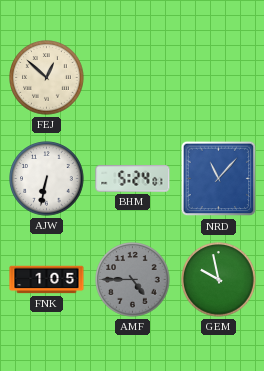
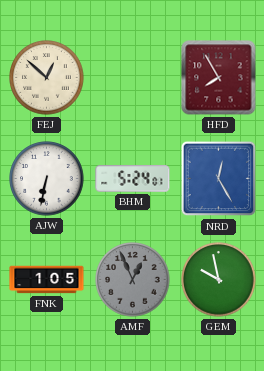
HFD: none -> 7:55
NRD: 11:07 -> 12:25
AMF: 4:45 -> 12:56
